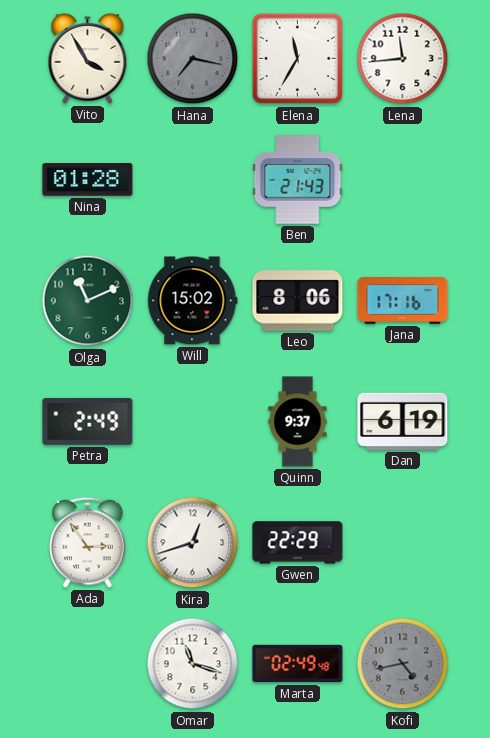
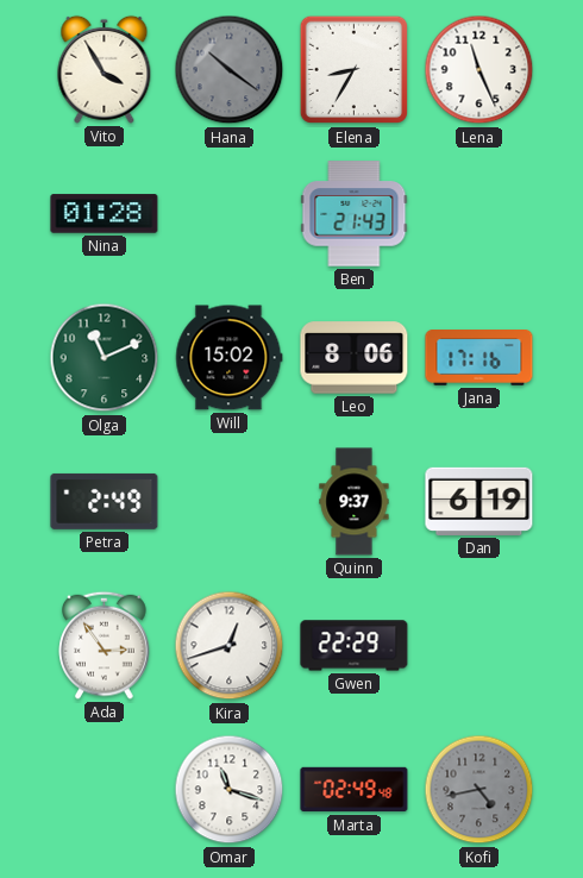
Hana: 7:17 -> 10:21
Elena: 11:35 -> 8:35
Lena: 11:44 -> 11:26
